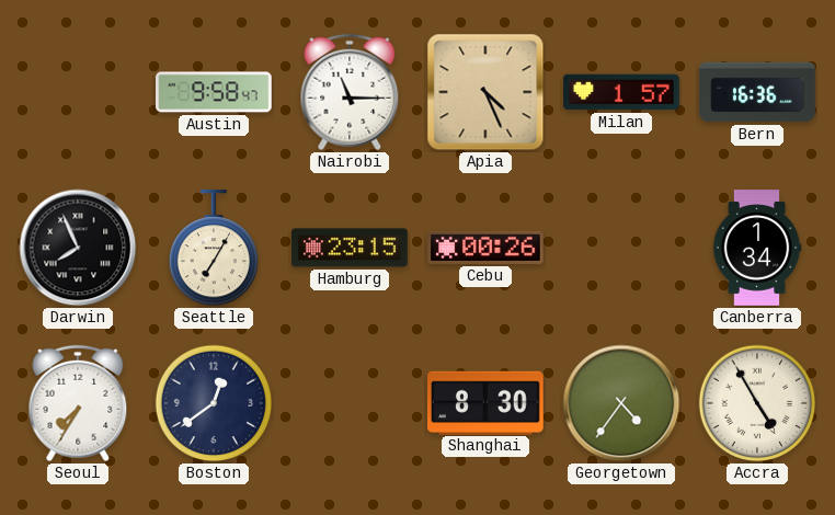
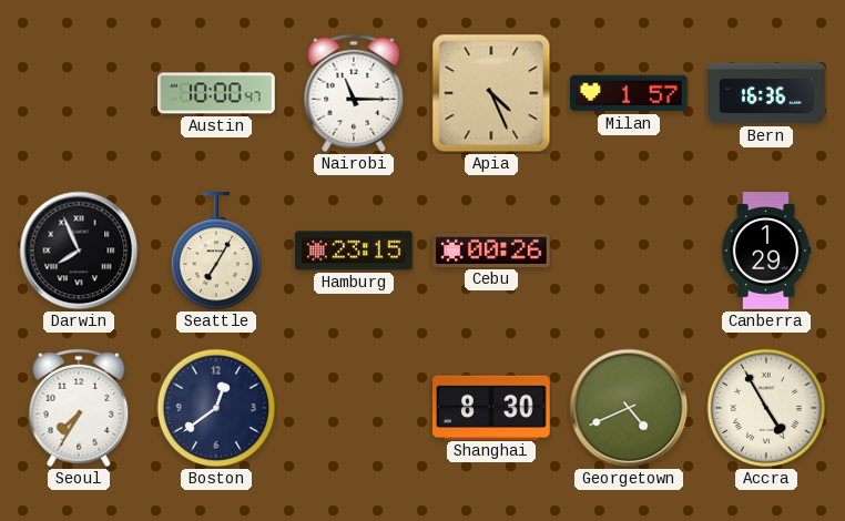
Austin: 9:58 -> 10:00
Canberra: 1:34 -> 1:29
Georgetown: 4:36 -> 4:41
